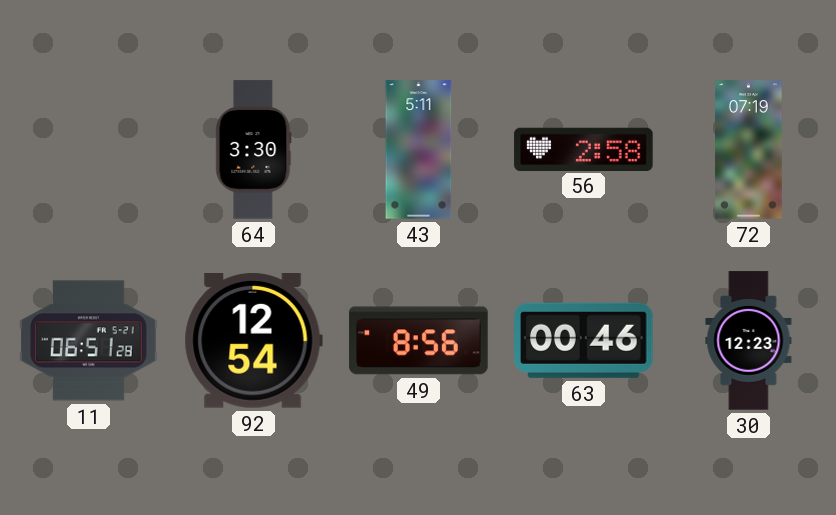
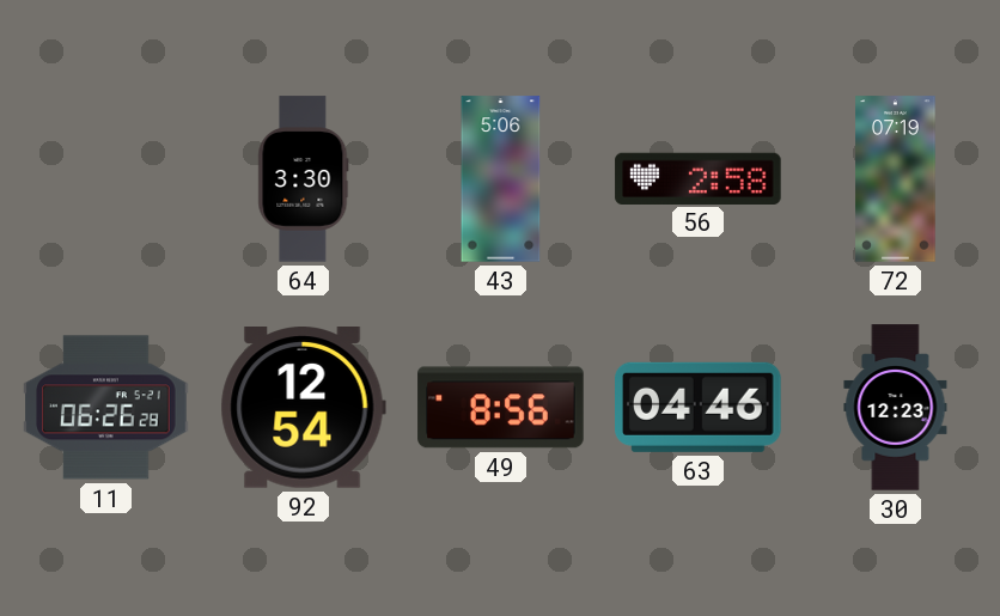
43: 5:11 -> 5:06
11: 06:51 -> 06:26
63: 00:46 -> 04:46
